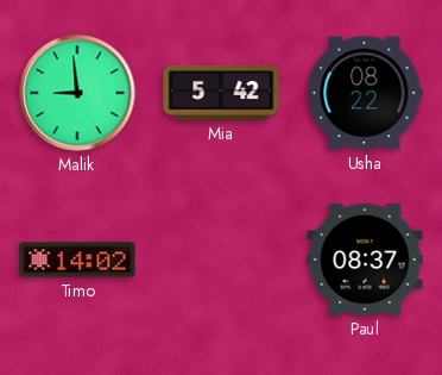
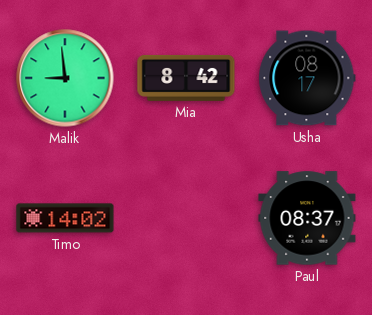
Mia: 5:42 -> 8:42
Usha: 08:22 -> 08:17
